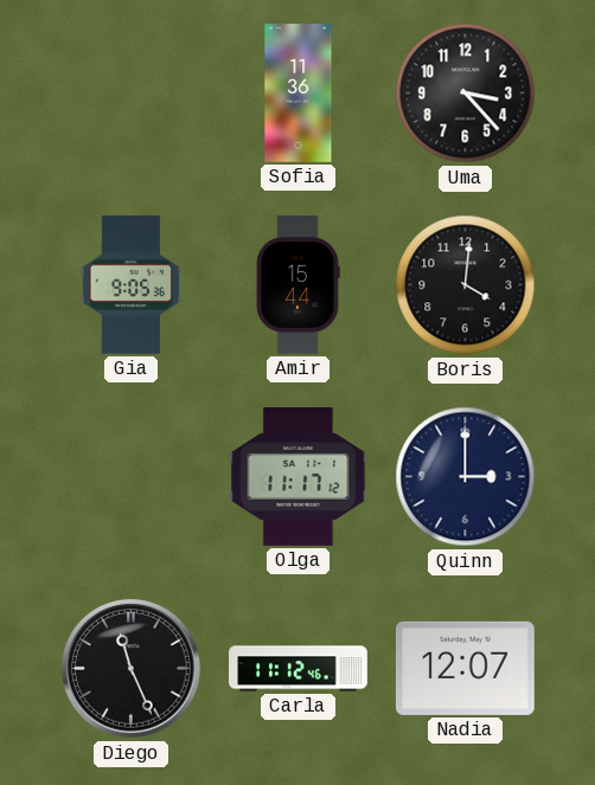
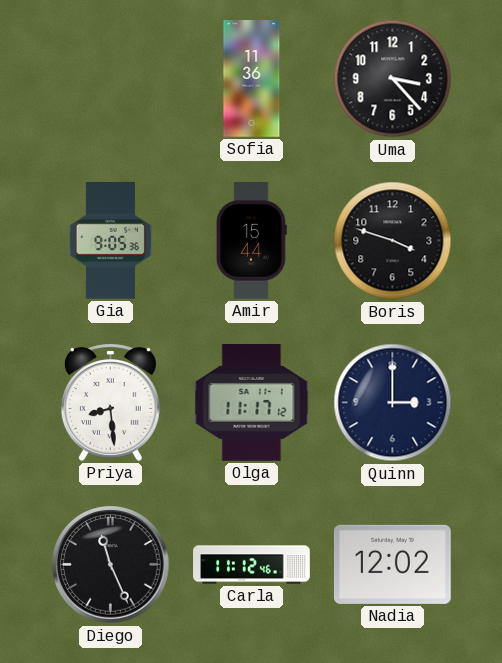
Boris: 4:01 -> 3:48
Priya: none -> 8:29
Nadia: 12:07 -> 12:02
